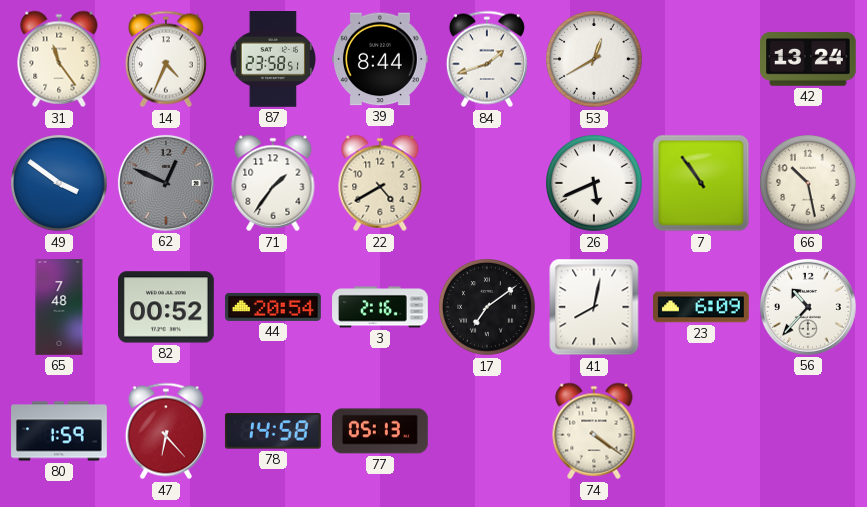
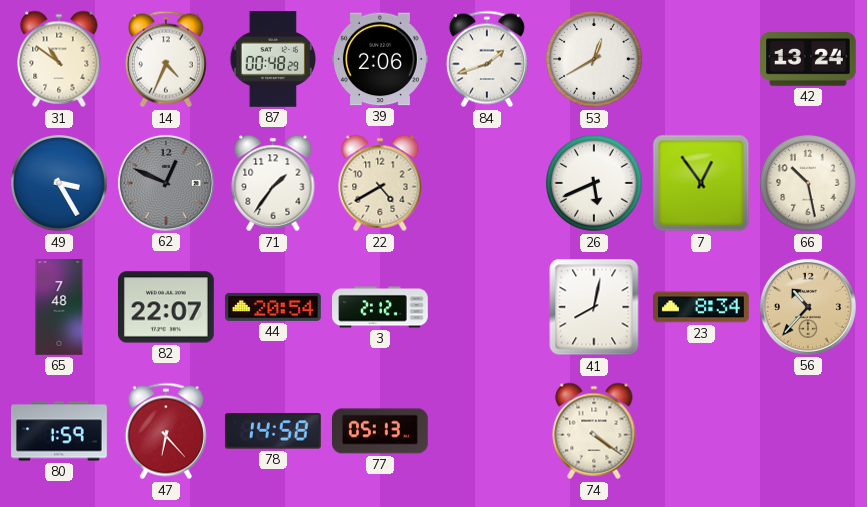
31: 11:24 -> 10:51
87: 23:58 -> 00:48
39: 8:44 -> 2:06
49: 3:51 -> 3:25
7: 10:54 -> 12:54
82: 00:52 -> 22:07
3: 2:16 -> 2:12
17: 7:09 -> none
23: 6:09 -> 8:34
56 dial: white -> champagne
